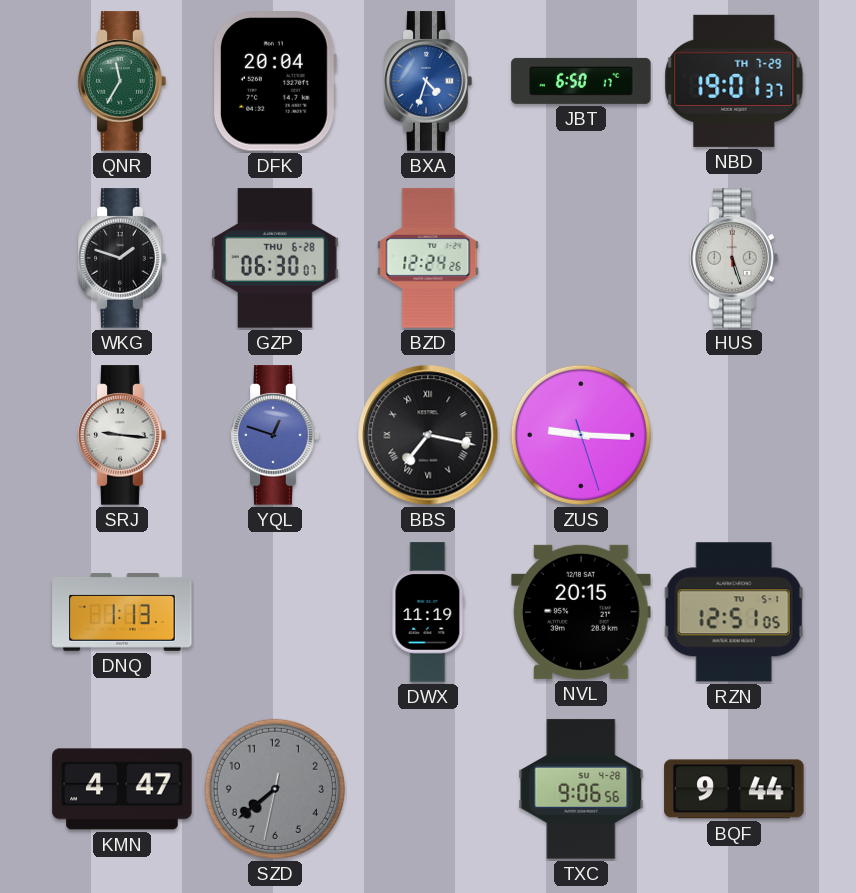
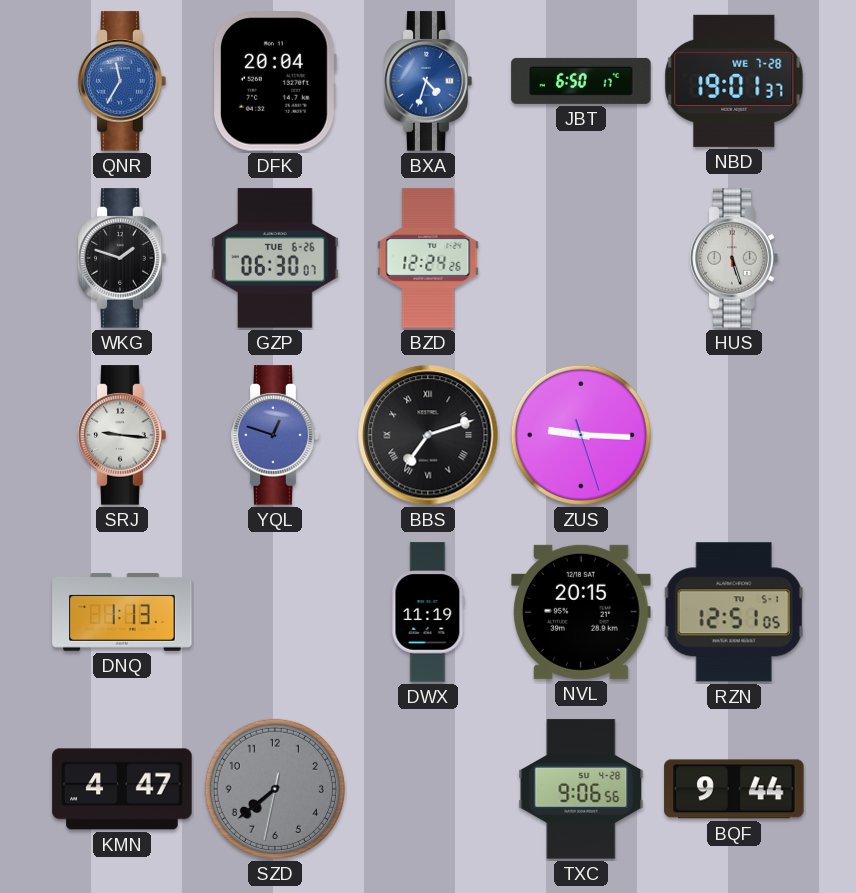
QNR dial: green -> blue
NBD date: TH 7-29 -> WE 7-28
GZP date: THU 6-28 -> TUE 6-26
BBS: 7:17 -> 7:12
